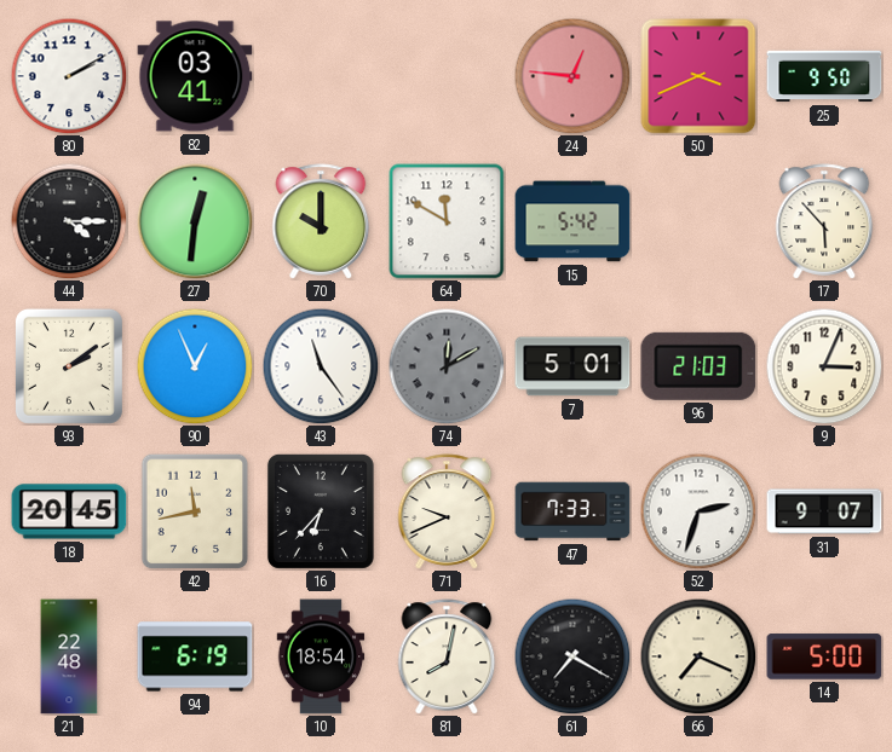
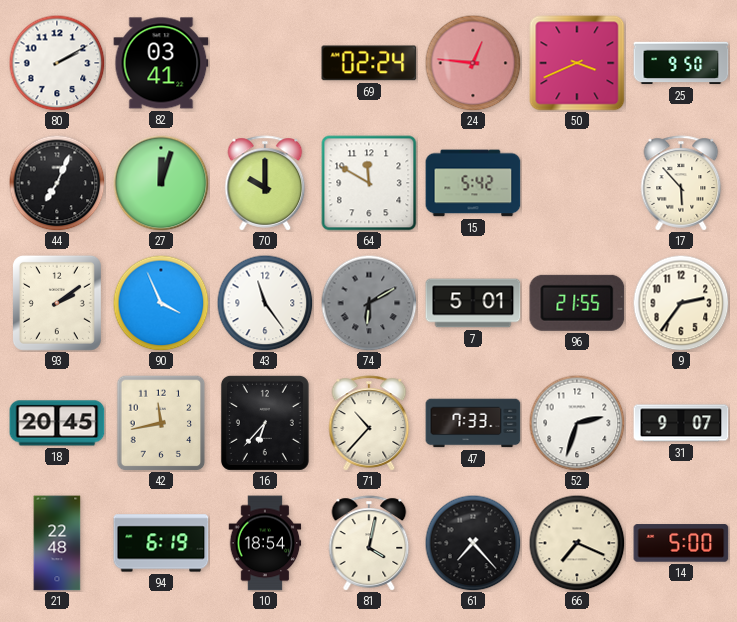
69: none -> 02:24
44: 4:15 -> 7:04
27: 12:31 -> 12:03
90: 12:56 -> 3:56
74: 12:10 -> 6:10
96: 21:03 -> 21:55
9: 3:04 -> 2:36
71: 9:41 -> 10:37
81: 8:02 -> 4:02
61: 7:20 -> 7:23
